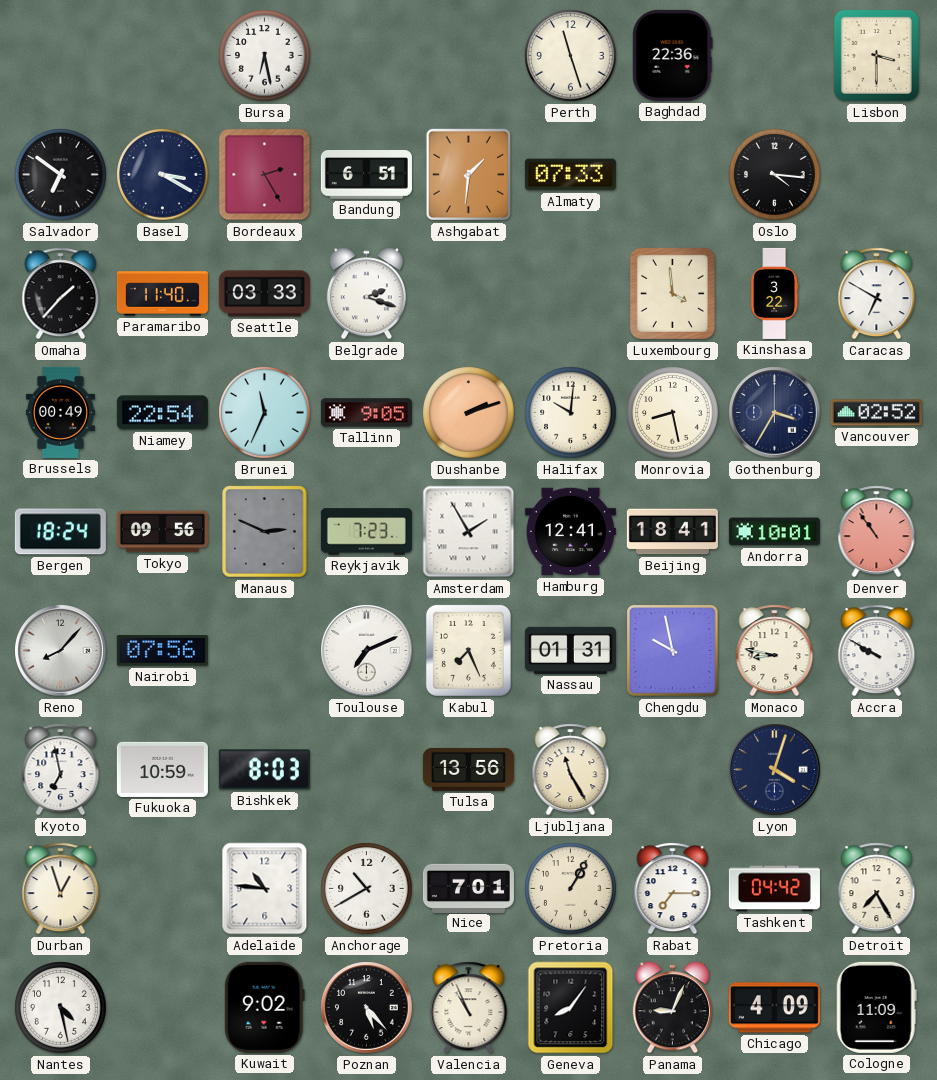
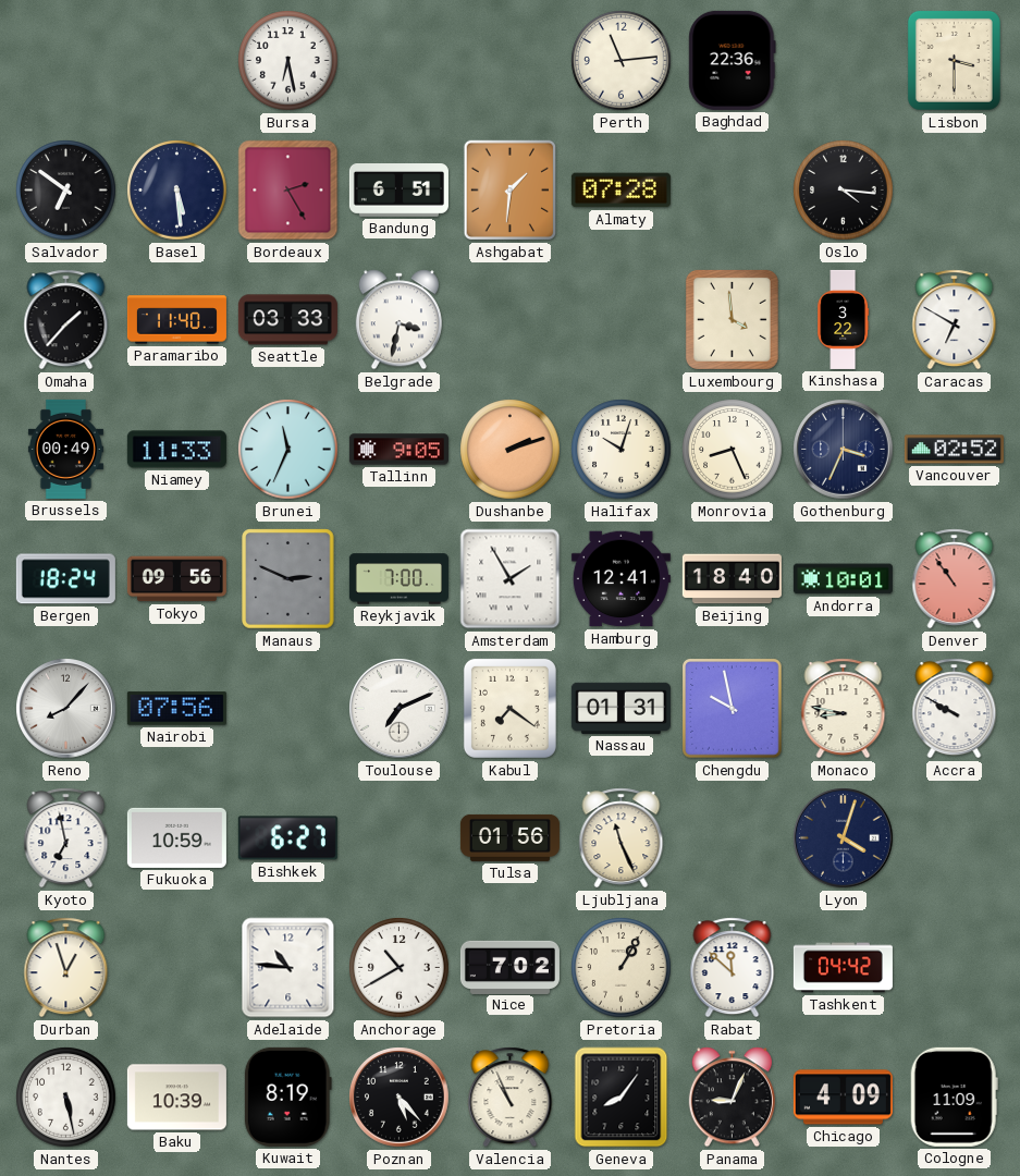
Perth: 11:27 -> 11:14
Basel: 3:20 -> 5:29
Almaty: 07:33 -> 07:28
Belgrade: 2:18 -> 3:32
Niamey: 22:54 -> 11:33
Halifax: 10:01 -> 10:03
Monrovia: 8:28 -> 8:26
Gothenburg: 3:35 -> 3:34
Reykjavik: 7:23 -> 7:00
Beijing: 18:41 -> 18:40
Kabul: 7:26 -> 7:21
Bishkek: 8:03 -> 6:27
Tulsa: 13:56 -> 01:56
Ljubljana: 11:25 -> 11:26
Nice: 7:01 -> 7:02
Rabat: 7:15 -> 11:52
Detroit: 7:25 -> none
Nantes: 4:28 -> 5:28
Baku: none -> 10:39
Kuwait: 9:02 -> 8:19
